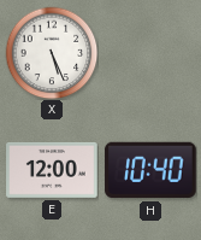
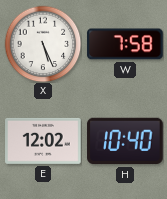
W: none -> 7:58
E: 12:00 -> 12:02
